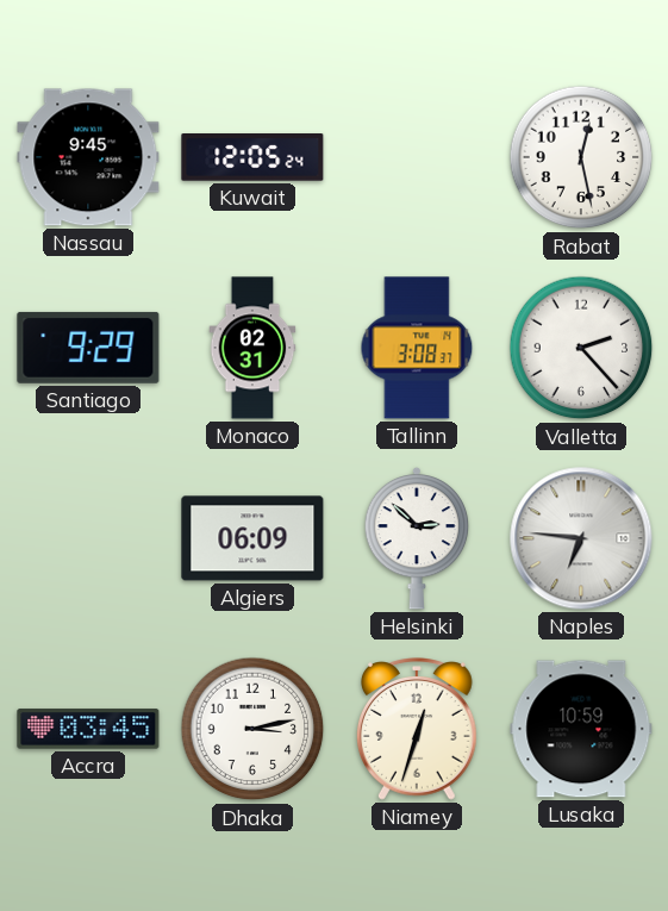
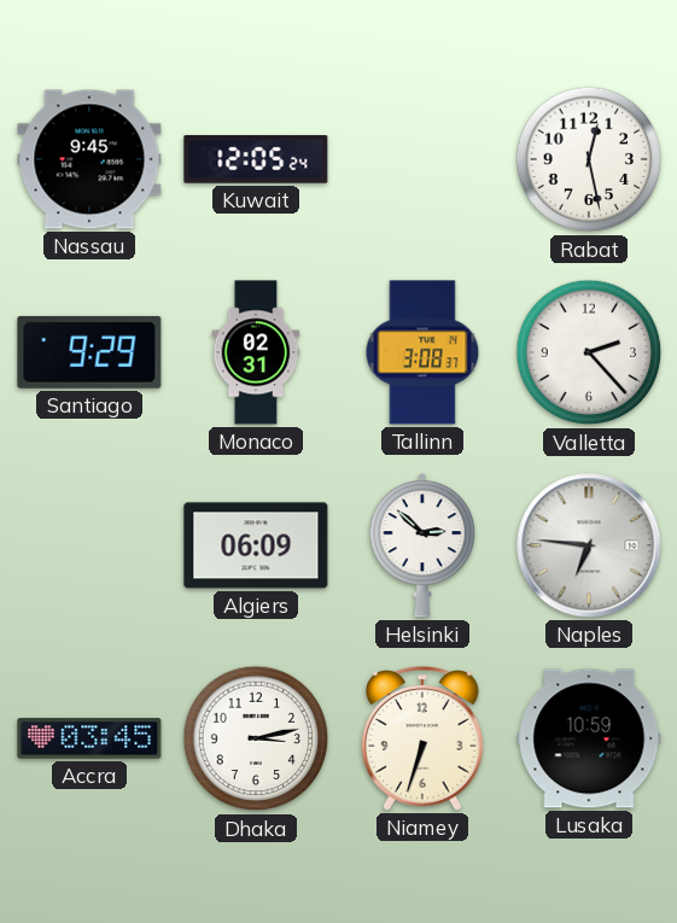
Niamey: 12:33 -> 6:33
